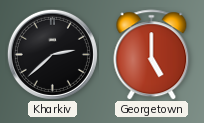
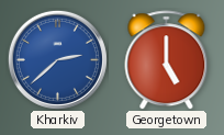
Kharkiv dial: black -> blue
